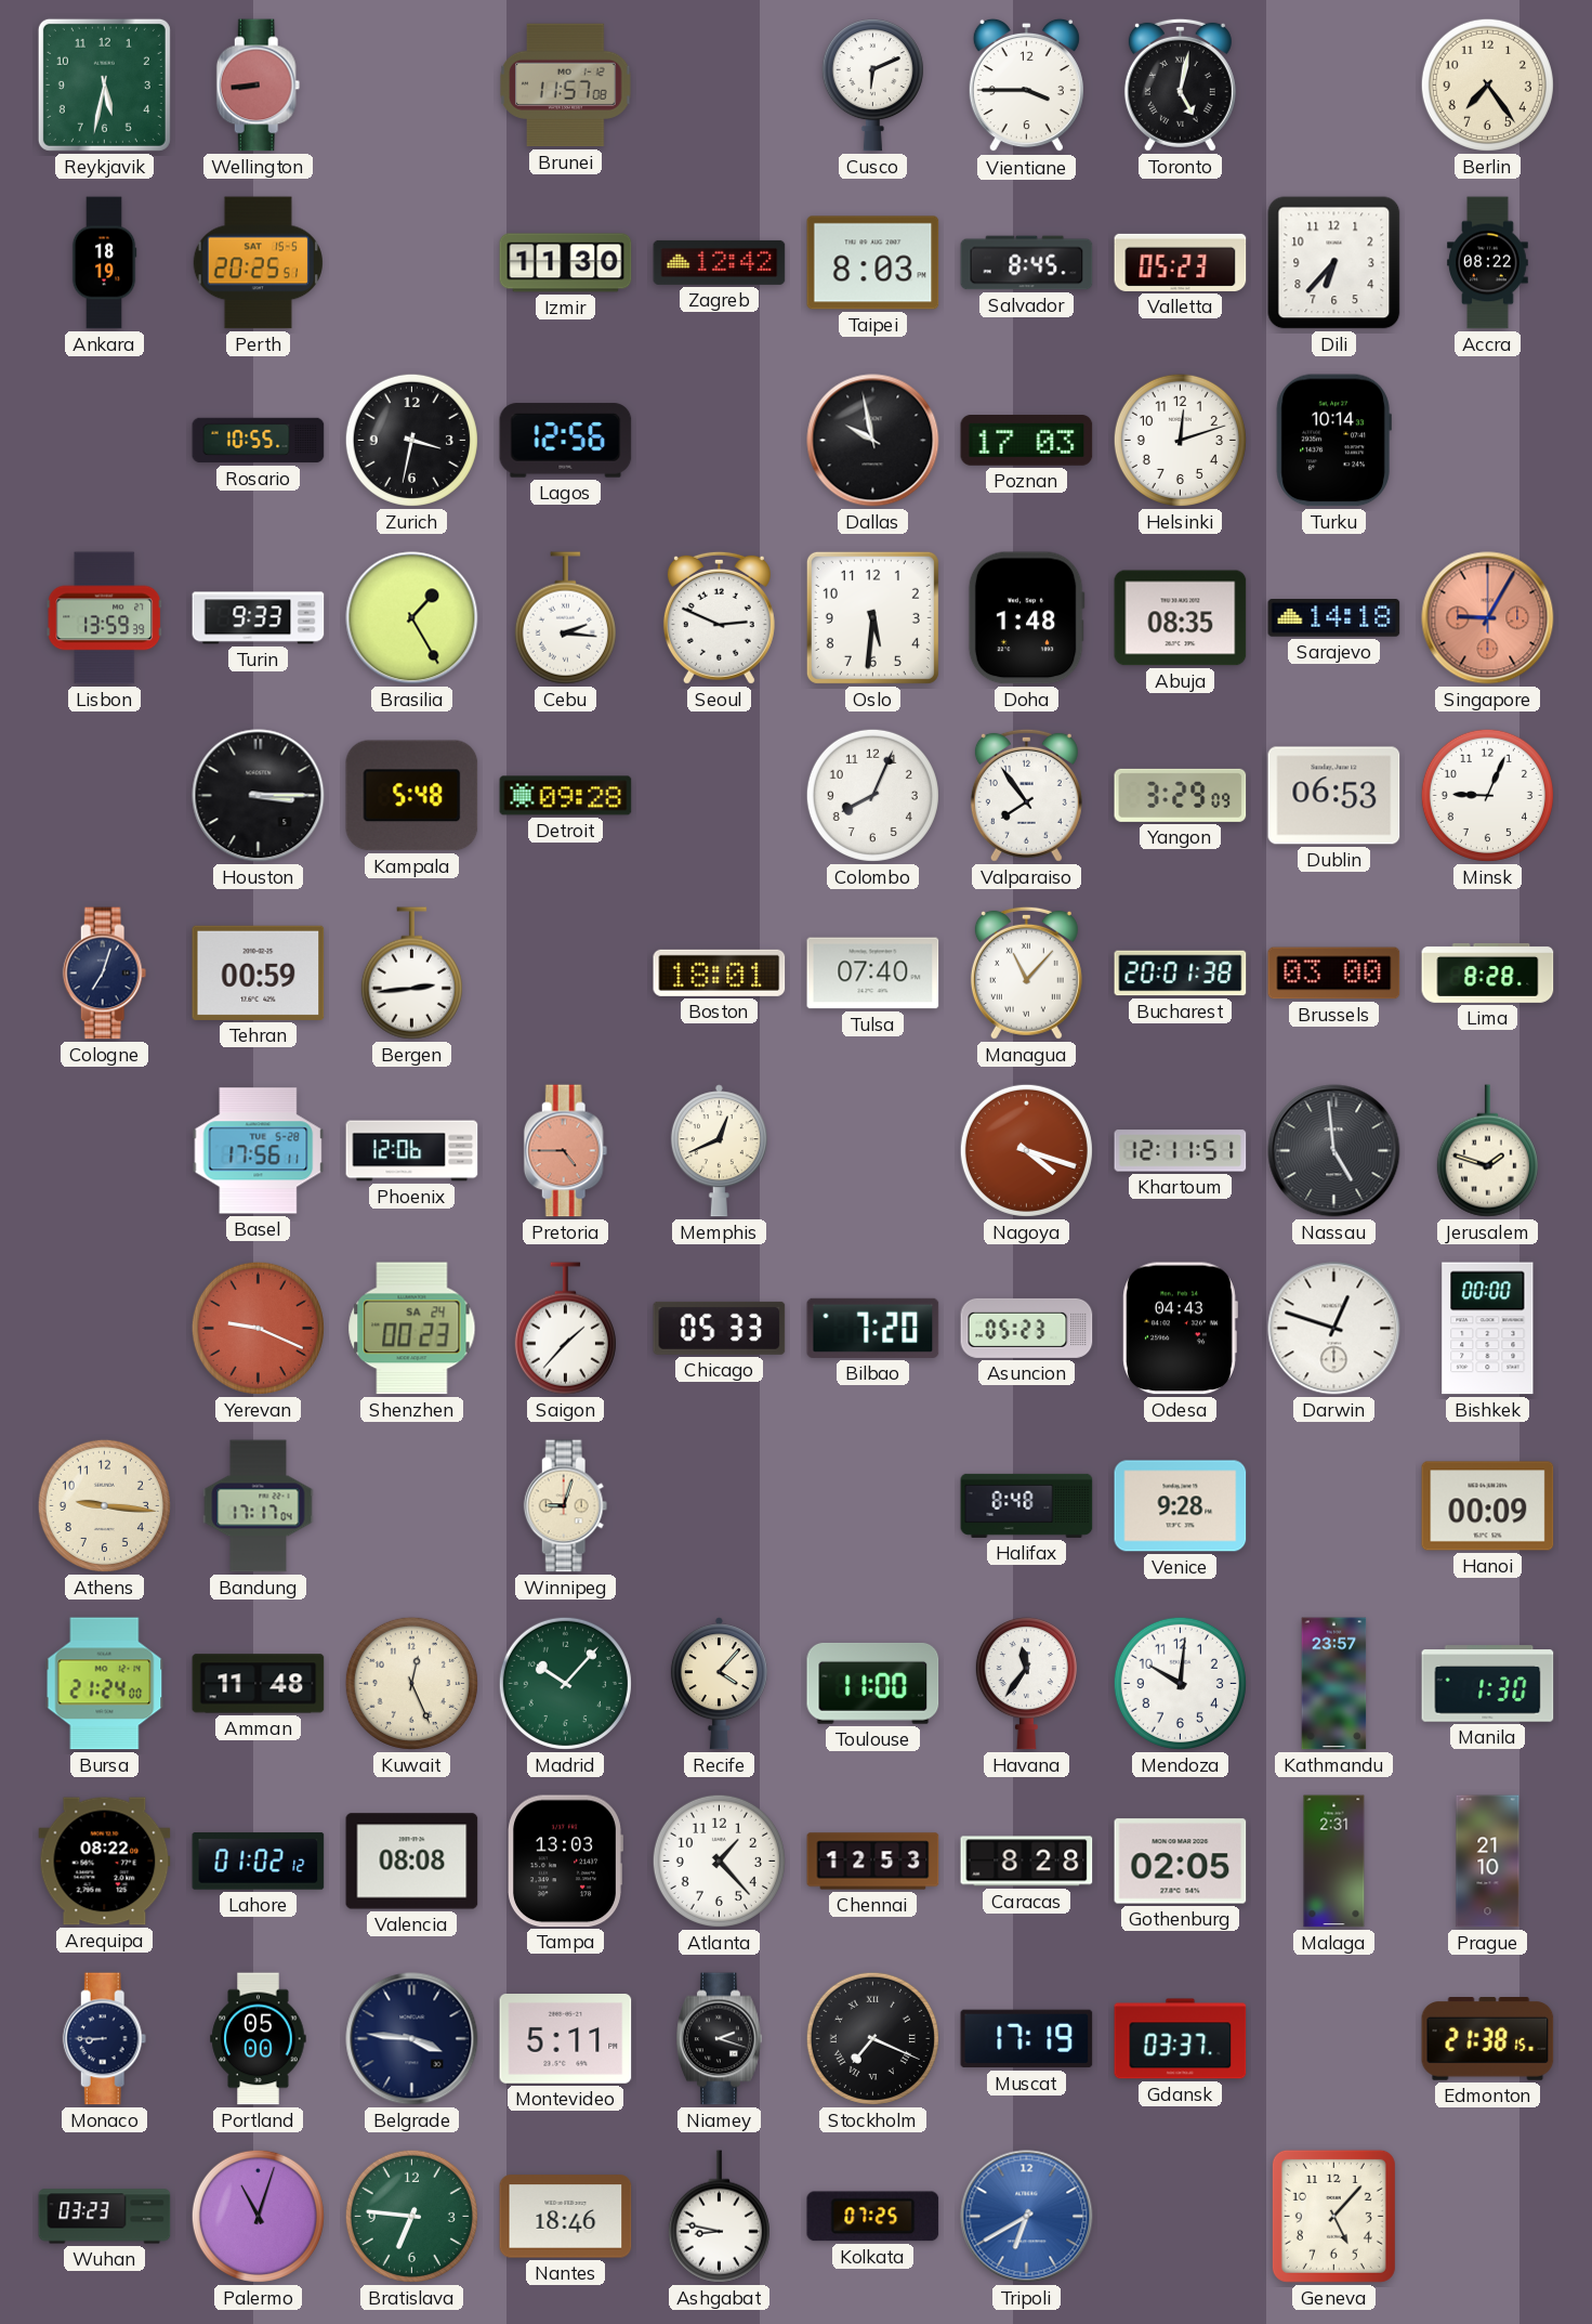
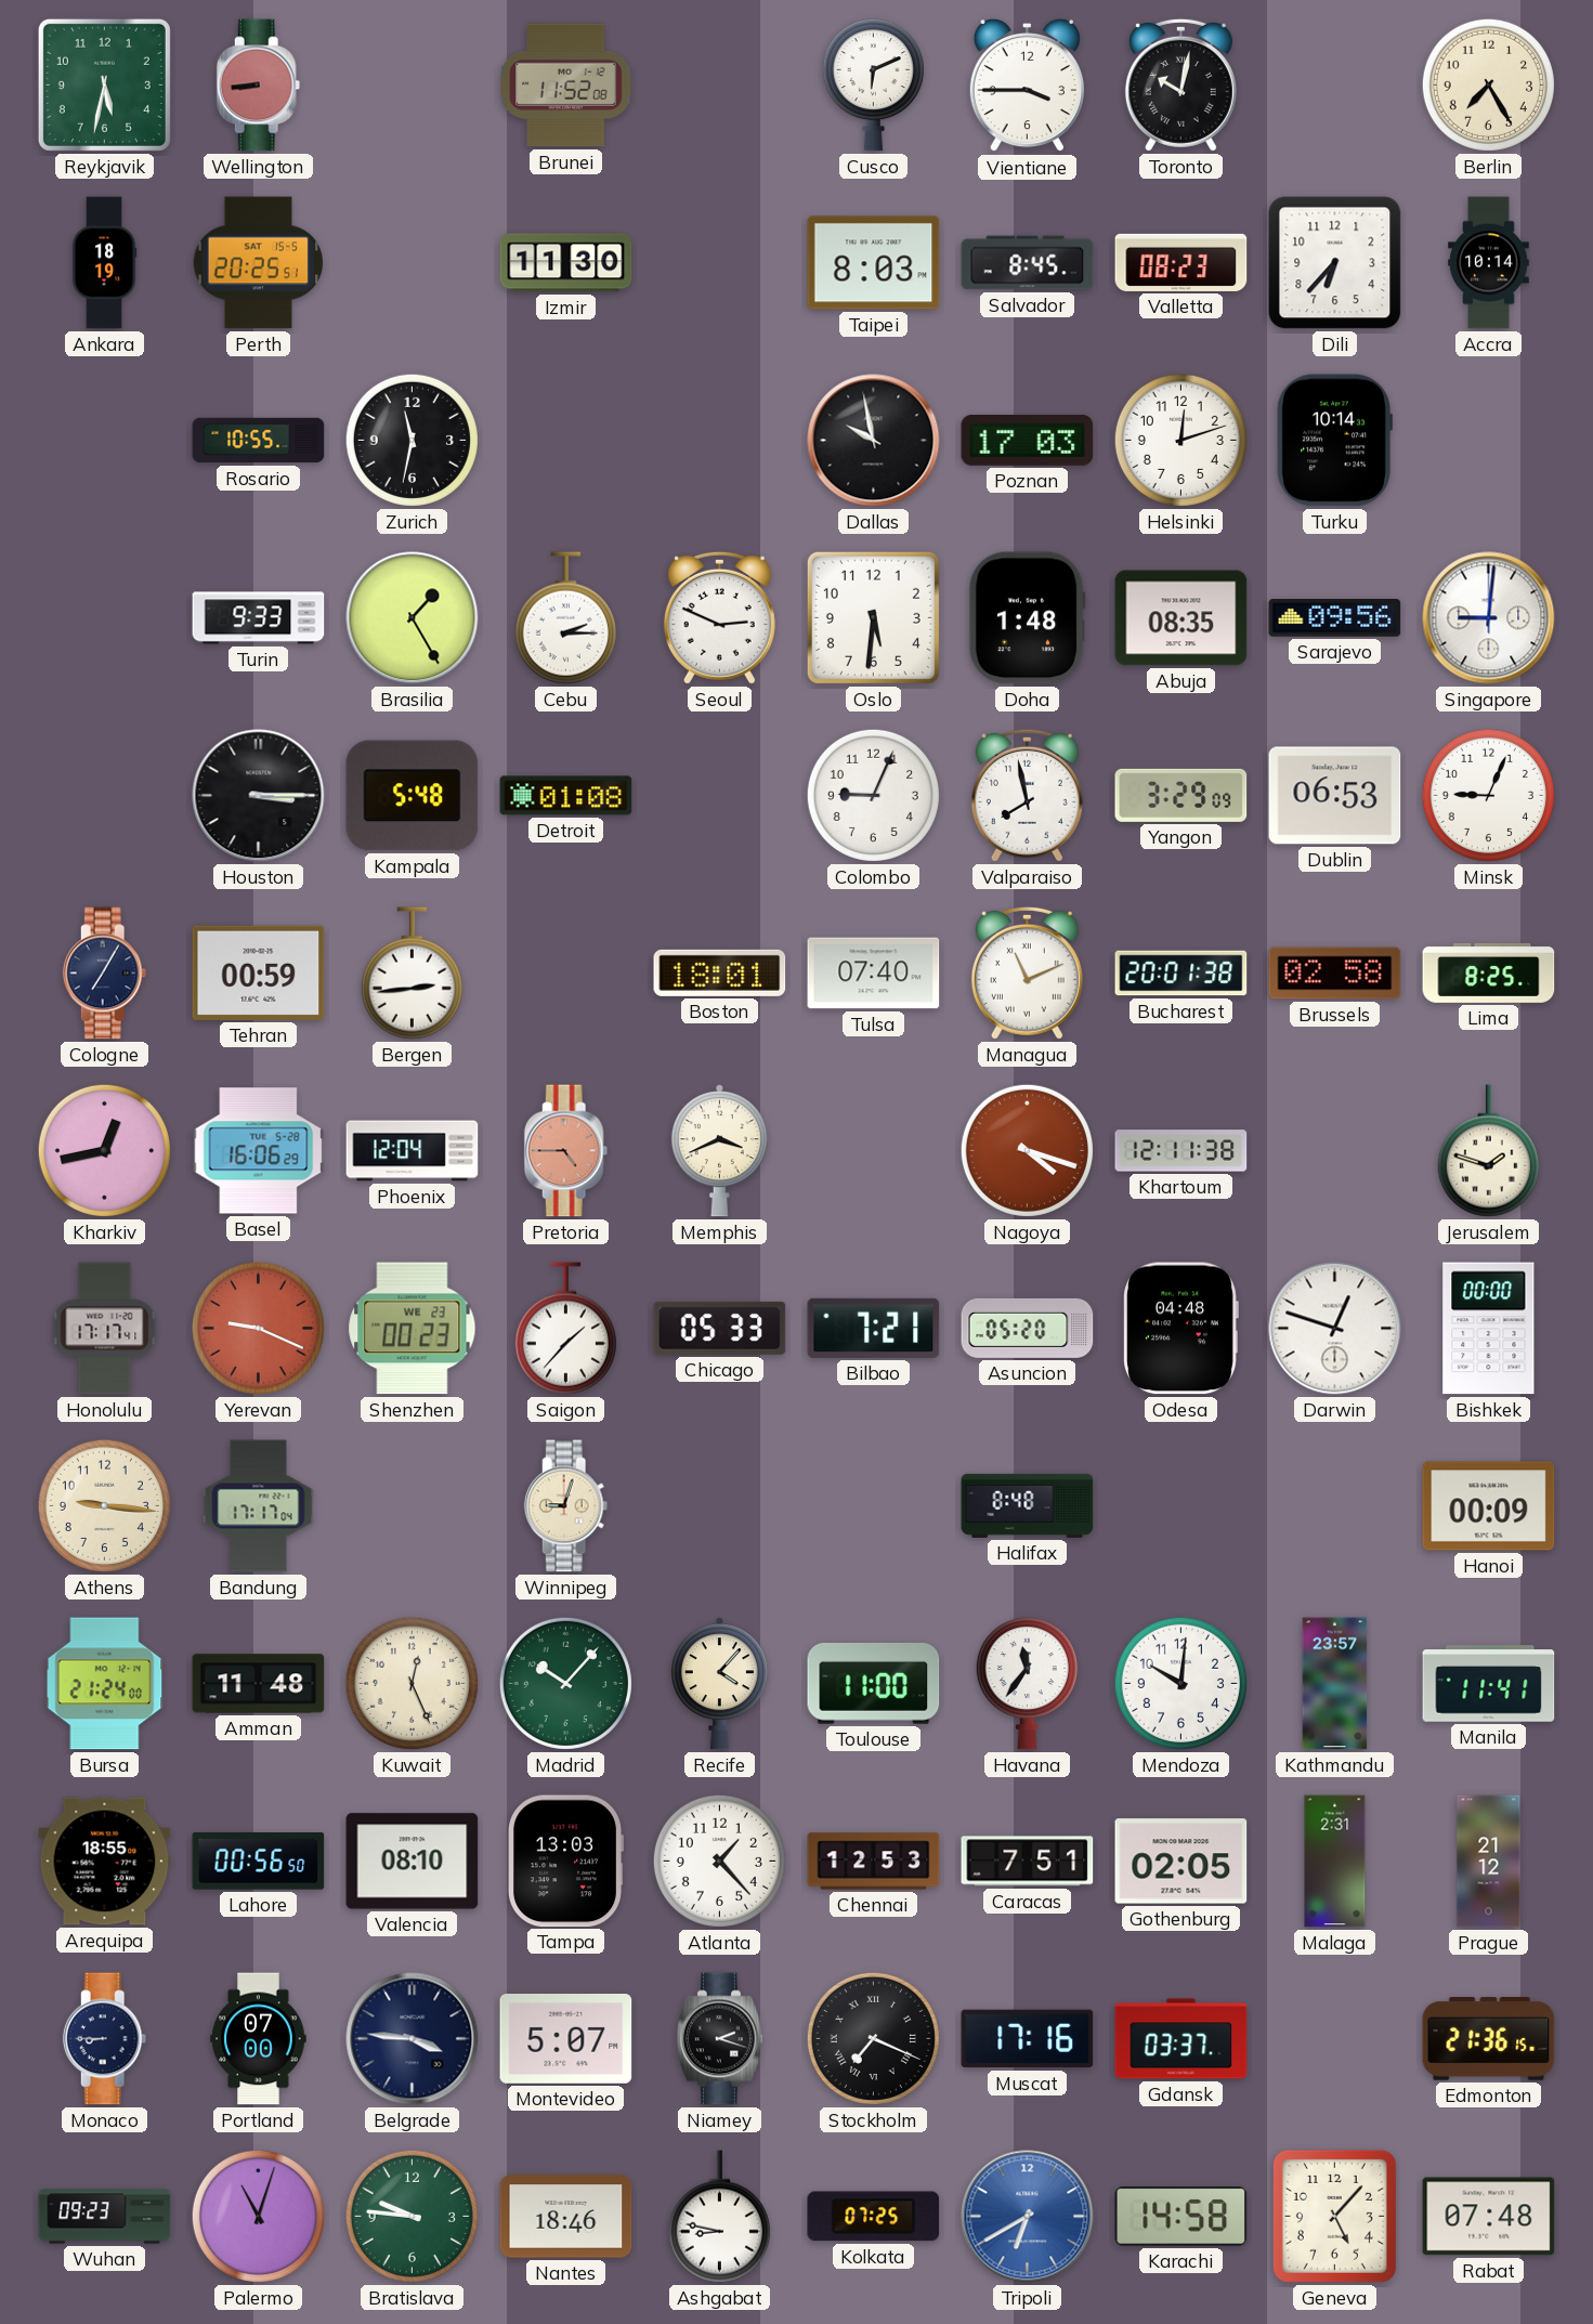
Brunei: 11:57 -> 11:52
Toronto: 5:02 -> 10:02
Berlin: 7:24 -> 7:25
Zagreb: 12:42 -> none
Valletta: 05:23 -> 08:23
Accra: 08:22 -> 10:14
Zurich: 3:32 -> 11:32
Lagos: 12:56 -> none
Lisbon: 13:59 -> none
Cebu: 2:16 -> 2:15
Sarajevo: 14:18 -> 09:56
Singapore: 9:05 -> 9:01
Singapore dial: salmon -> white
Detroit: 09:28 -> 01:08
Colombo: 8:04 -> 9:04
Valparaiso: 7:54 -> 7:58
Cologne: 7:03 -> 7:05
Managua: 11:07 -> 11:11
Brussels: 03:00 -> 02:58
Lima: 8:28 -> 8:25
Kharkiv: none -> 12:43
Basel: 17:56 -> 16:06
Phoenix: 12:06 -> 12:04
Memphis: 12:41 -> 3:41
Khartoum: 12:11:51 -> 12:11:38
Nassau: 4:59 -> none
Honolulu: none -> 17:17
Shenzhen date: SA 24 -> WE 23
Bilbao: 7:20 -> 7:21
Asuncion: 05:23 -> 05:20
Odesa: 04:43 -> 04:48
Venice: 9:28 -> none
Manila: 1:30 -> 11:41
Arequipa: 08:22 -> 18:55
Lahore: 01:02 -> 00:56
Valencia: 08:08 -> 08:10
Caracas: 8:28 -> 7:51
Prague: 21:10 -> 21:12
Portland: 05:00 -> 07:00
Montevideo: 5:11 -> 5:07
Muscat: 17:19 -> 17:16
Edmonton: 21:38 -> 21:36
Wuhan: 03:23 -> 09:23
Bratislava: 6:46 -> 9:46
Karachi: none -> 14:58
Rabat: none -> 07:48
